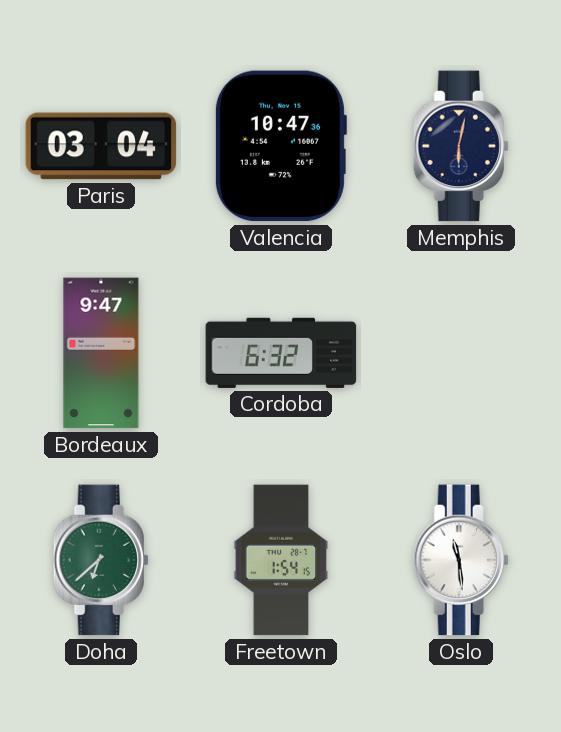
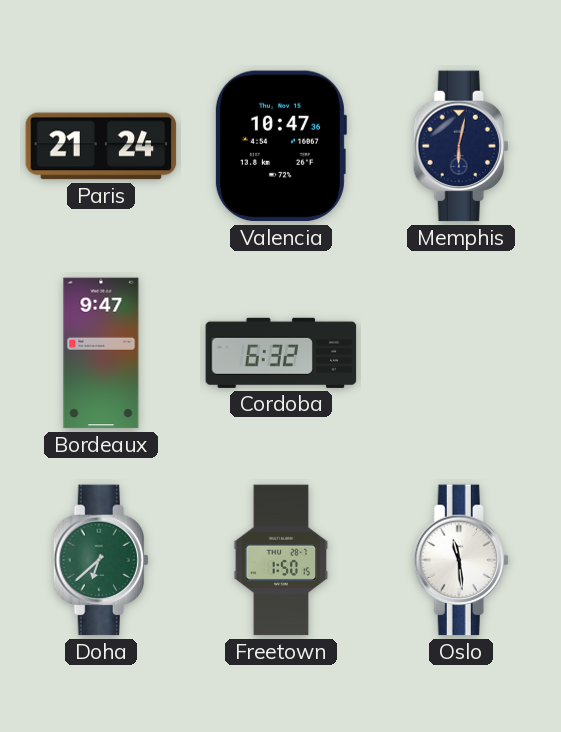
Paris: 03:04 -> 21:24
Freetown: 1:54 -> 1:50
